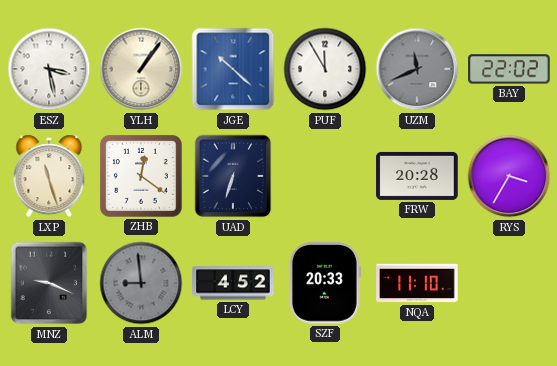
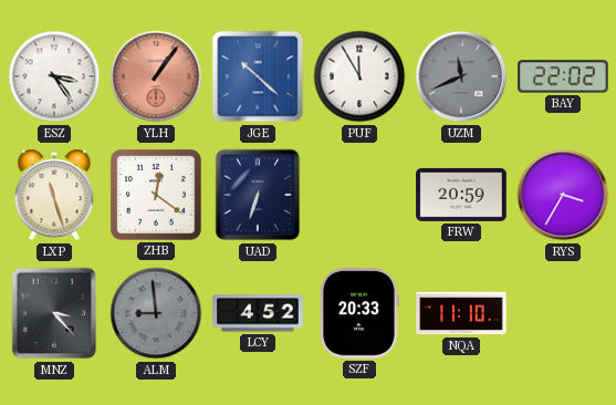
ESZ: 3:28 -> 3:24
YLH dial: cream -> salmon
FRW: 20:28 -> 20:59
MNZ: 9:19 -> 3:23
